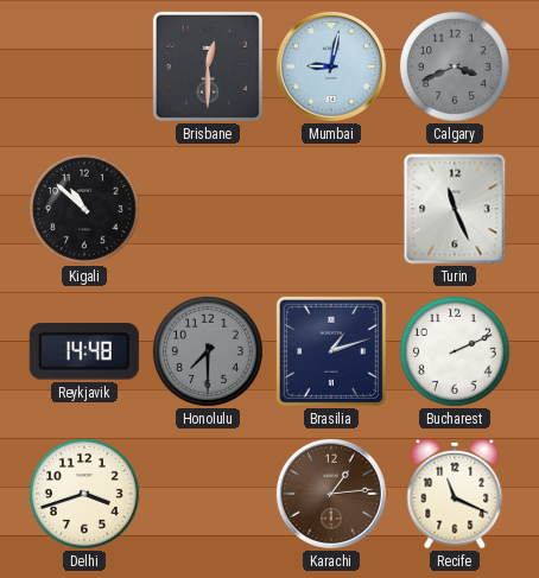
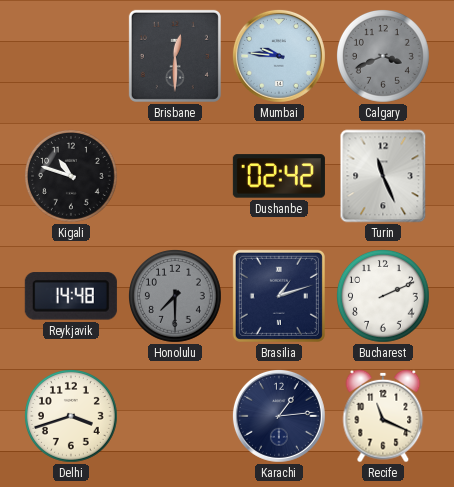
Mumbai: 9:02 -> 9:46
Kigali: 10:52 -> 10:48
Dushanbe: none -> 02:42
Karachi dial: brown -> navy
